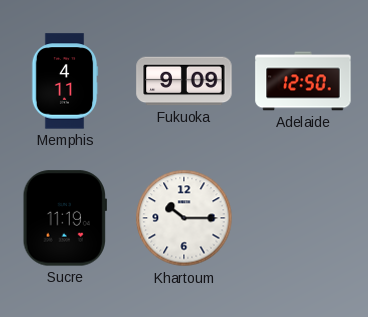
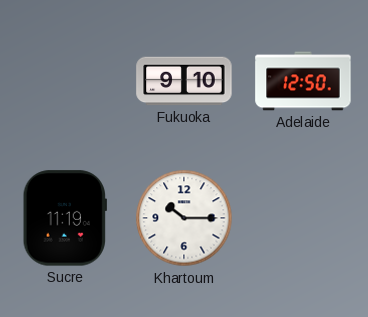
Memphis: 4:11 -> none
Fukuoka: 9:09 -> 9:10
